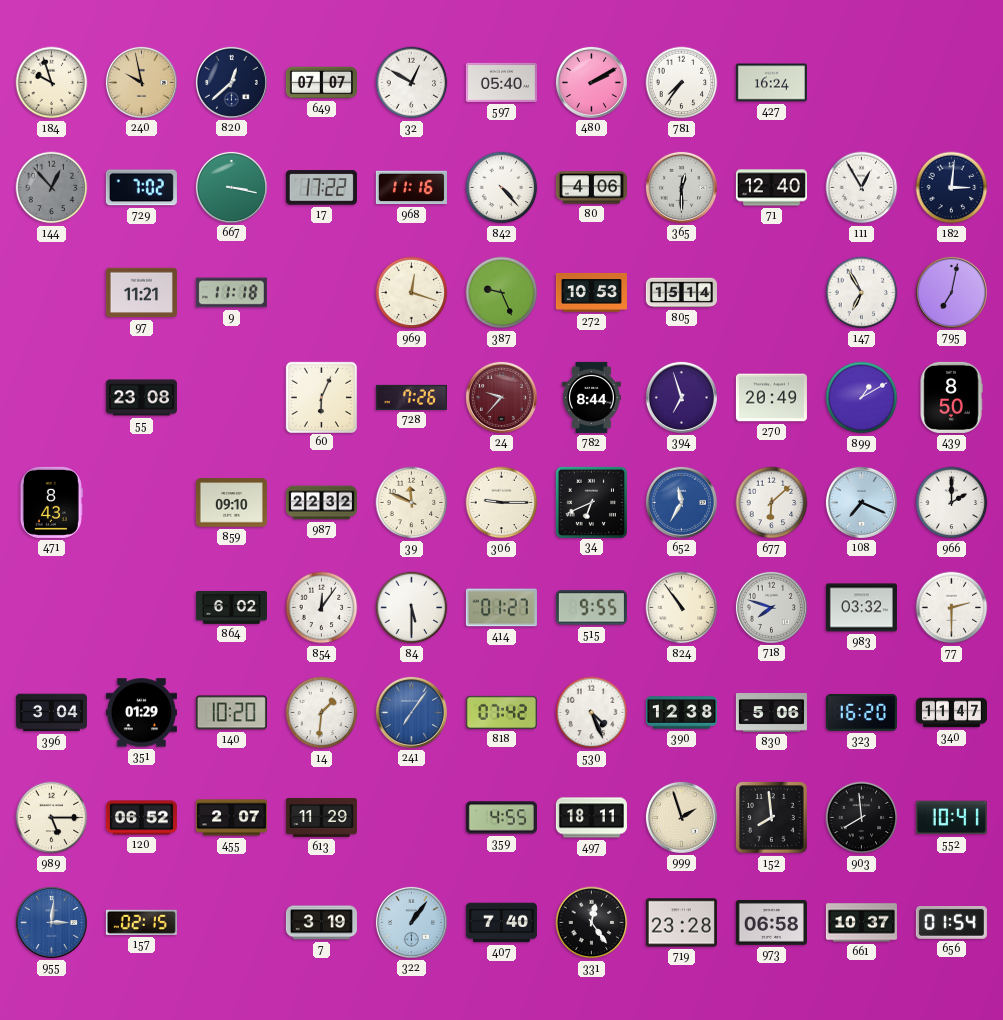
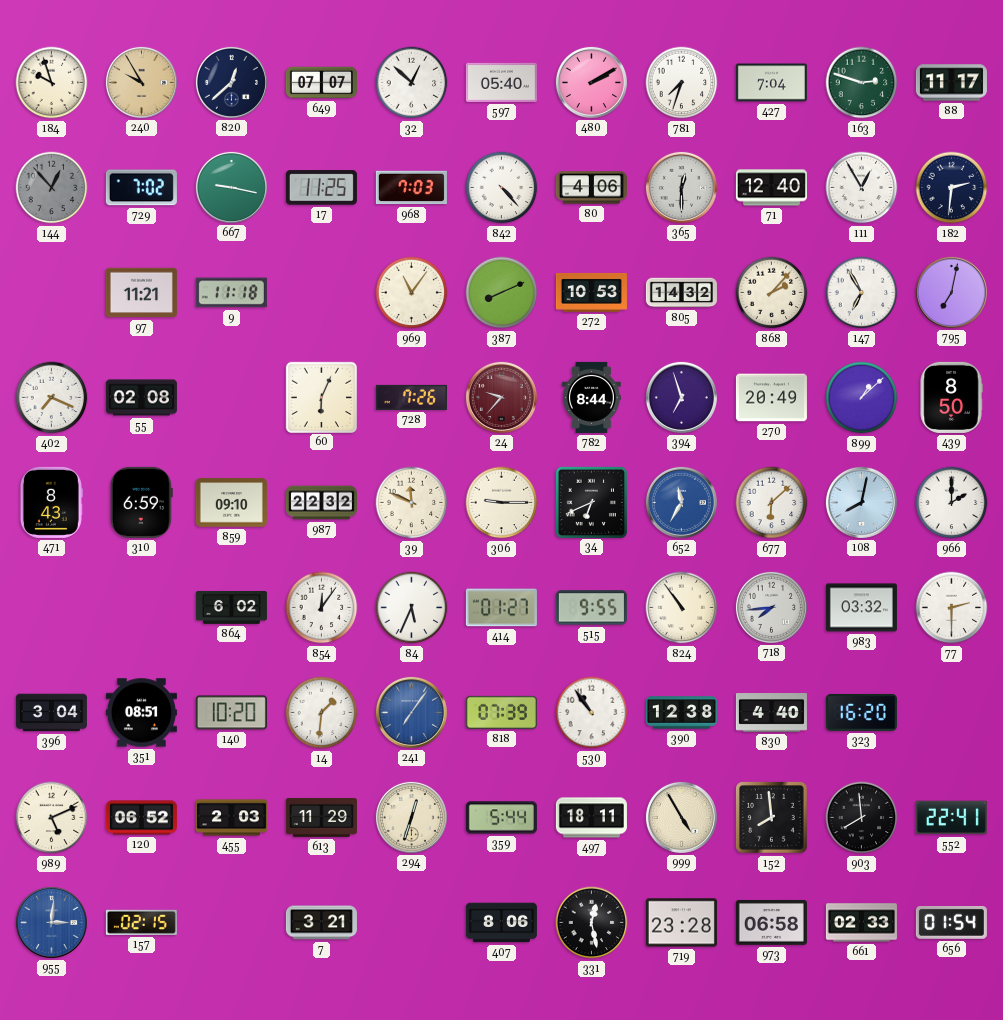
240: 9:58 -> 9:55
32: 12:50 -> 12:52
781: 7:36 -> 7:33
427: 16:24 -> 7:04
163: none -> 2:48
88: none -> 11:17
667: 3:17 -> 9:17
17: 17:22 -> 11:25
968: 11:16 -> 7:03
182: 3:01 -> 2:31
969: 12:18 -> 11:06
387: 9:26 -> 8:11
805: 15:14 -> 14:32
868: none -> 2:07
402: none -> 7:19
55: 23:08 -> 02:08
899: 1:10 -> 1:08
310: none -> 6:59
108: 7:19 -> 8:02
84: 5:30 -> 5:34
718: 7:48 -> 7:44
351: 01:29 -> 08:51
818: 07:42 -> 07:39
530: 4:26 -> 10:54
830: 5:06 -> 4:40
340: 11:47 -> none
989: 5:15 -> 5:11
455: 2:07 -> 2:03
294: none -> 12:33
359: 4:55 -> 5:44
999: 1:57 -> 4:55
552: 10:41 -> 22:41
7: 3:19 -> 3:21
322: 1:06 -> none
407: 7:40 -> 8:06
331: 12:24 -> 12:28
661: 10:37 -> 02:33
